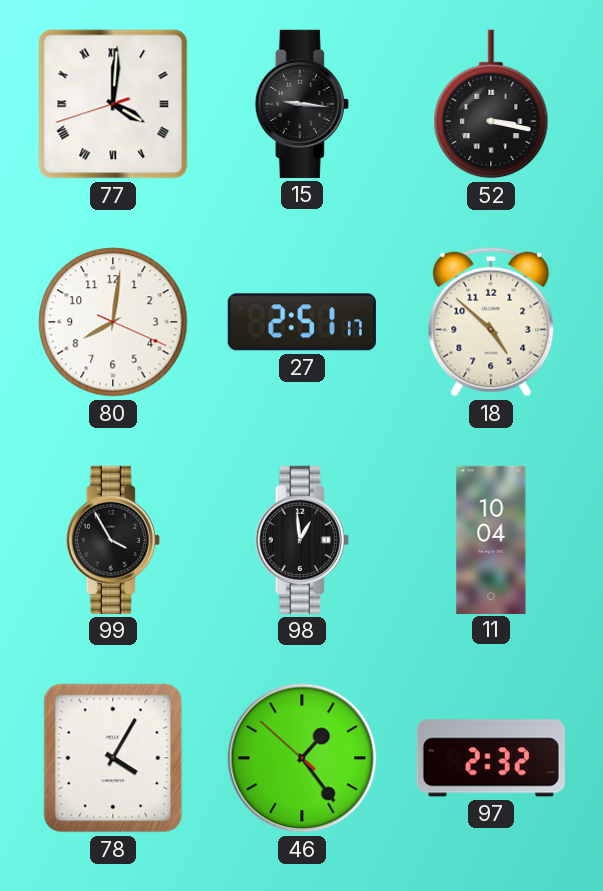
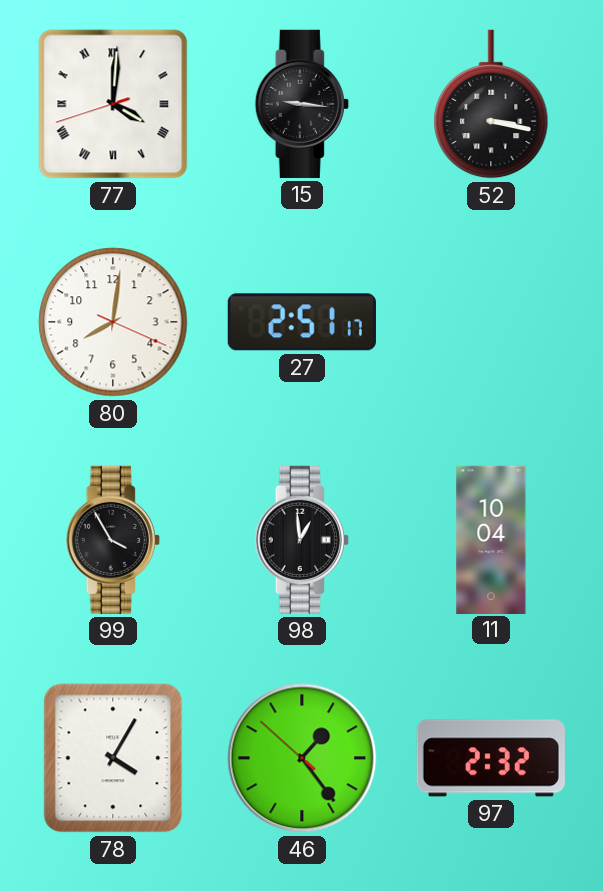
18: 4:52 -> none
